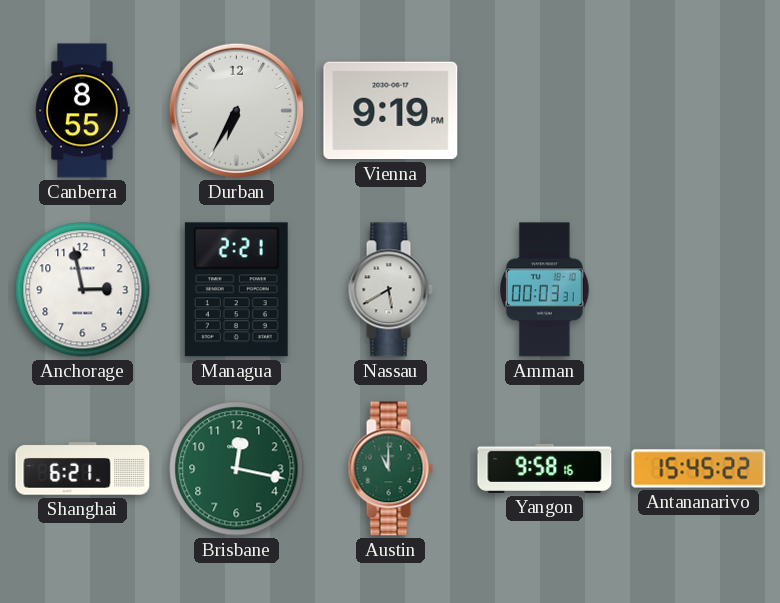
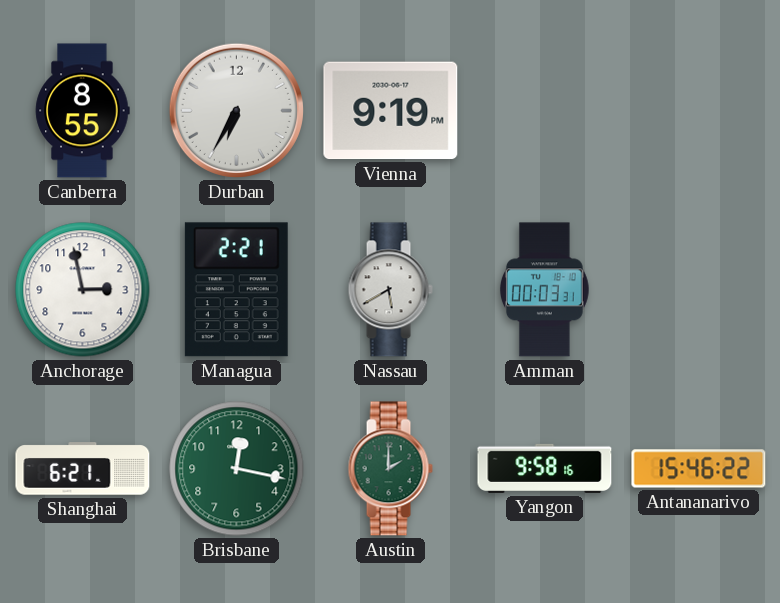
Austin: 11:00 -> 2:00
Antananarivo: 15:45 -> 15:46
